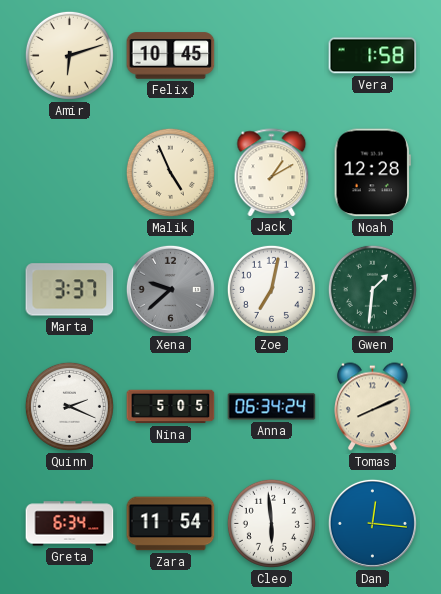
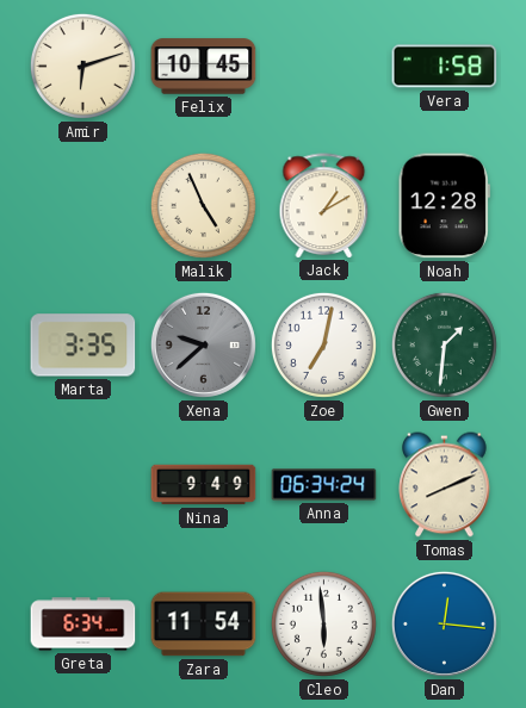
Marta: 3:37 -> 3:35
Quinn: 2:19 -> none
Nina: 5:05 -> 9:49
